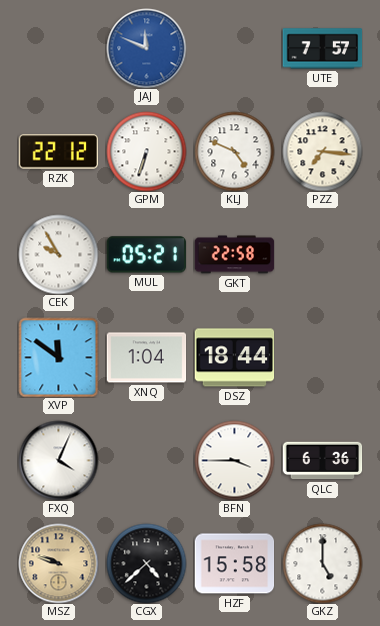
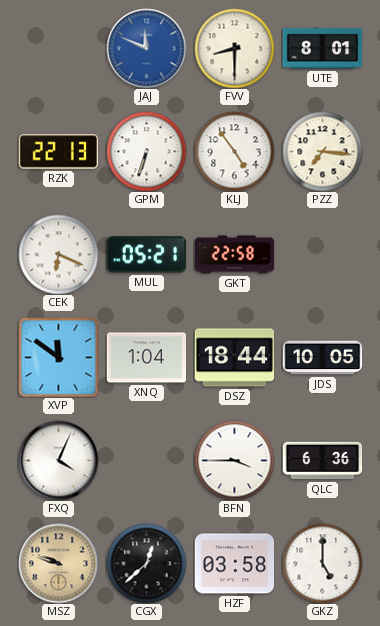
FVV: none -> 8:30
UTE: 7:57 -> 8:01
RZK: 22:12 -> 22:13
KLJ: 4:49 -> 4:54
CEK: 9:55 -> 6:19
JDS: none -> 10:05
CGX: 4:38 -> 12:38
HZF: 15:58 -> 03:58
